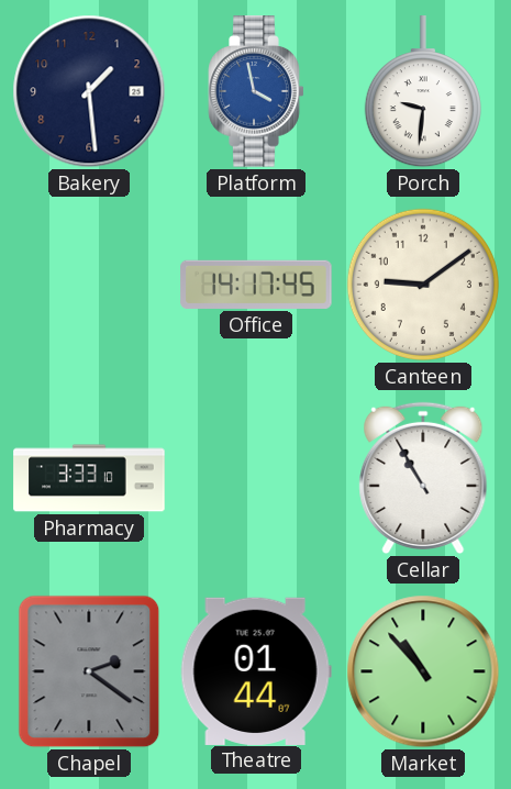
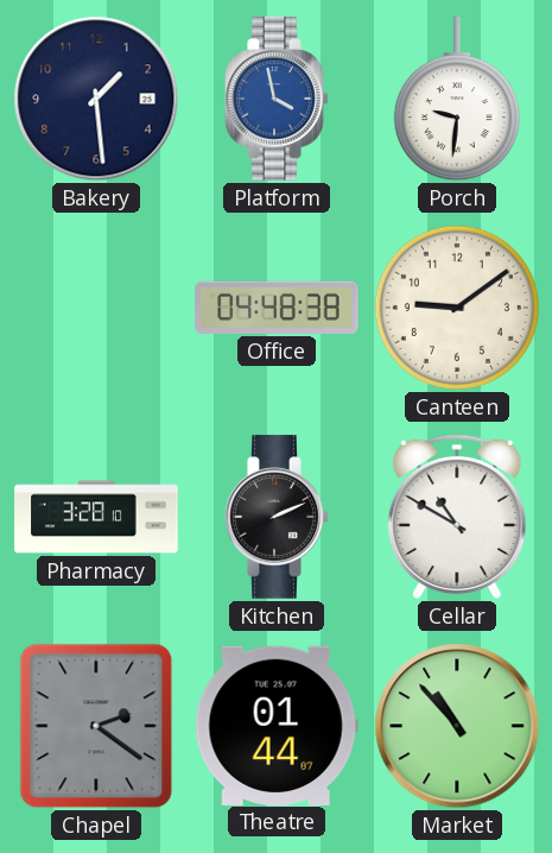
Office: 14:17 -> 04:48
Pharmacy: 3:33 -> 3:28
Kitchen: none -> 2:11
Cellar: 10:55 -> 10:50
